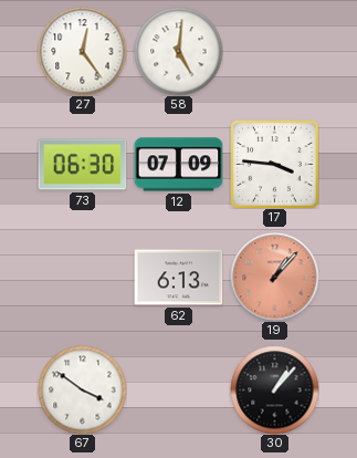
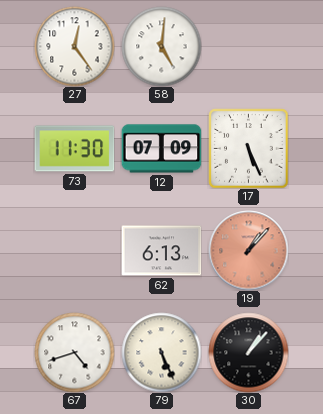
73: 06:30 -> 11:30
17: 3:46 -> 5:26
67: 3:51 -> 4:42
79: none -> 5:26
